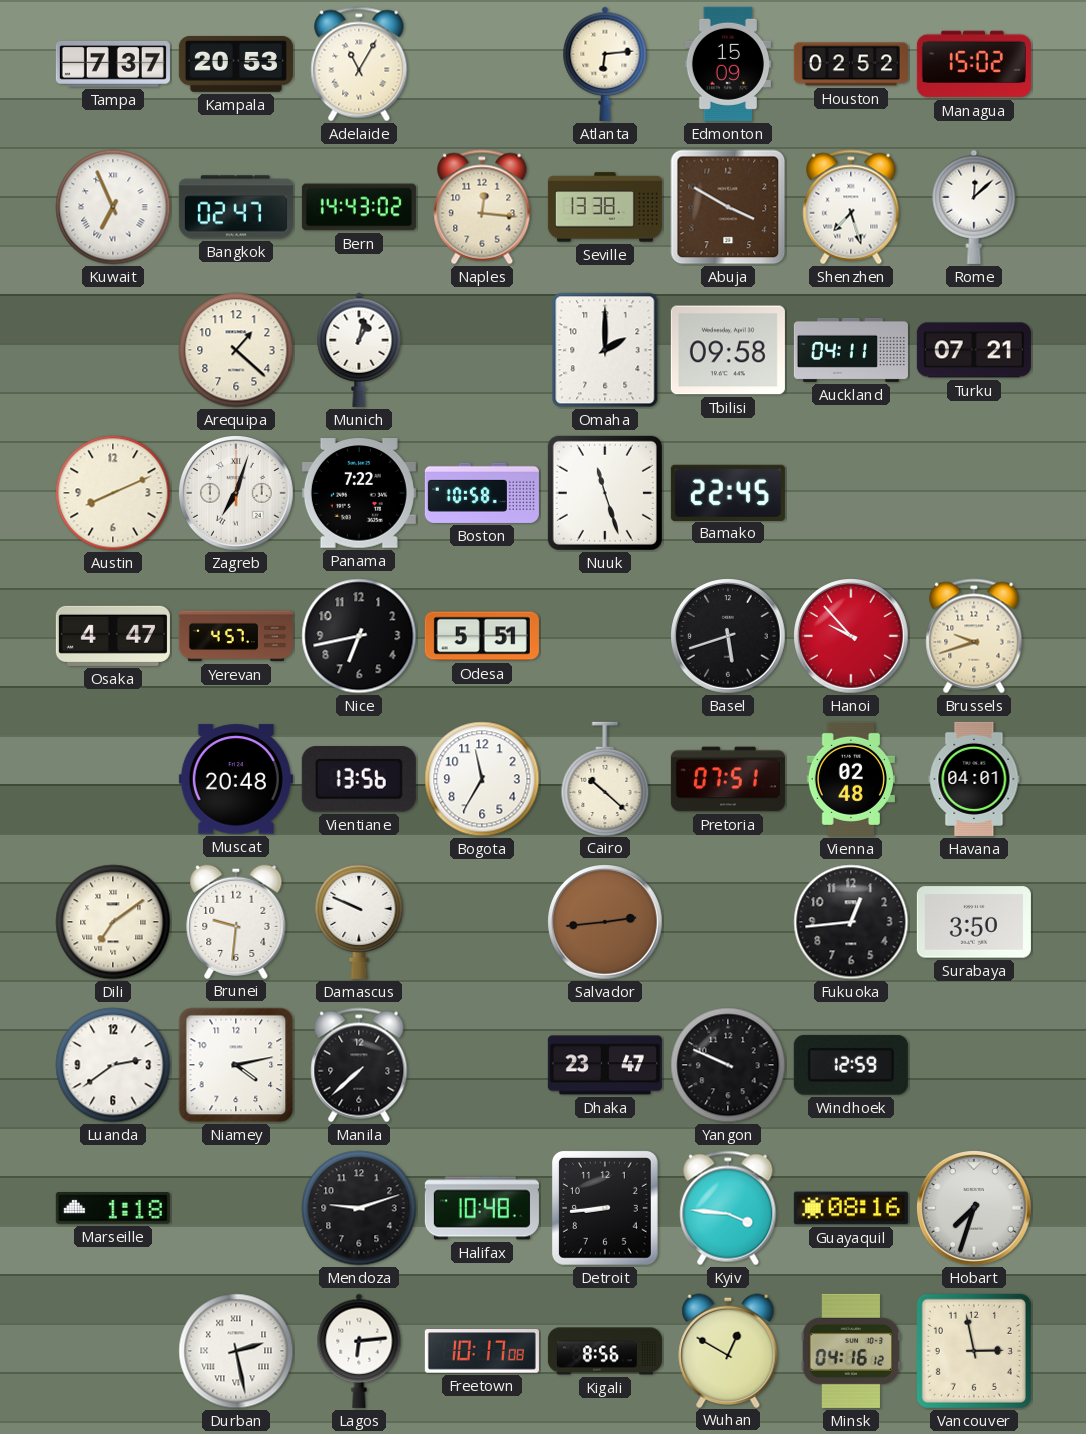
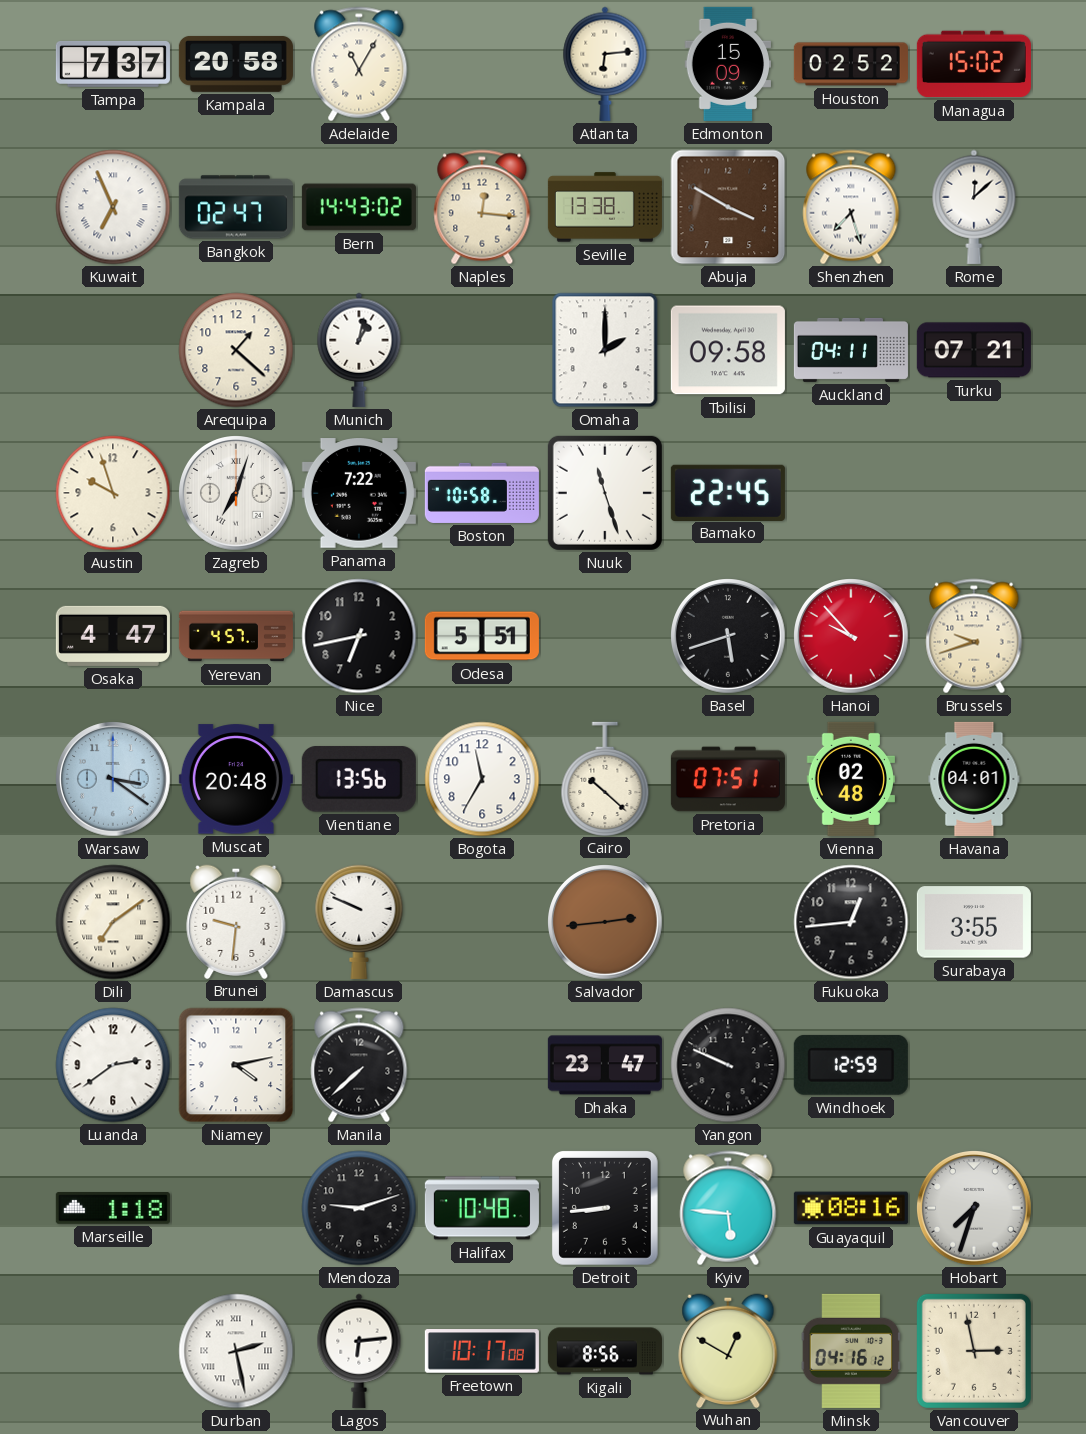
Kampala: 20:53 -> 20:58
Austin: 8:11 -> 9:57
Warsaw: none -> 3:21
Surabaya: 3:50 -> 3:55
Kyiv: 3:46 -> 5:46
